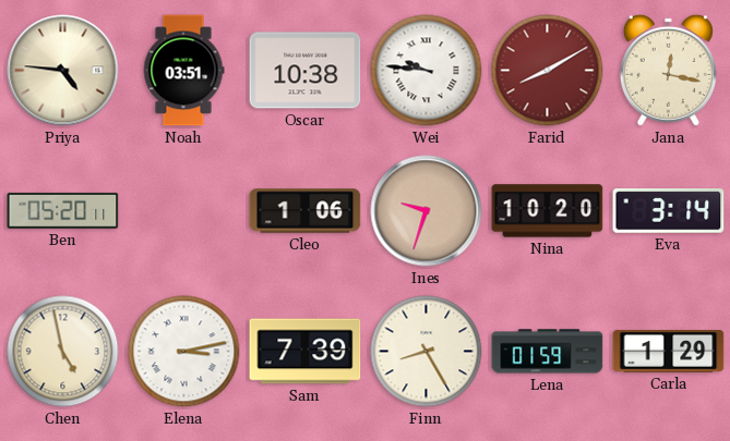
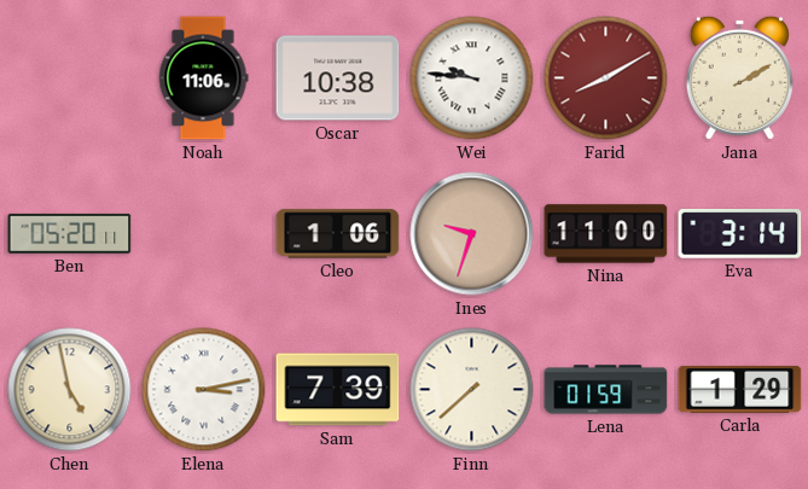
Priya: 4:46 -> none
Noah: 03:51 -> 11:06
Jana: 12:17 -> 2:10
Nina: 10:20 -> 11:00
Finn: 8:25 -> 7:38
